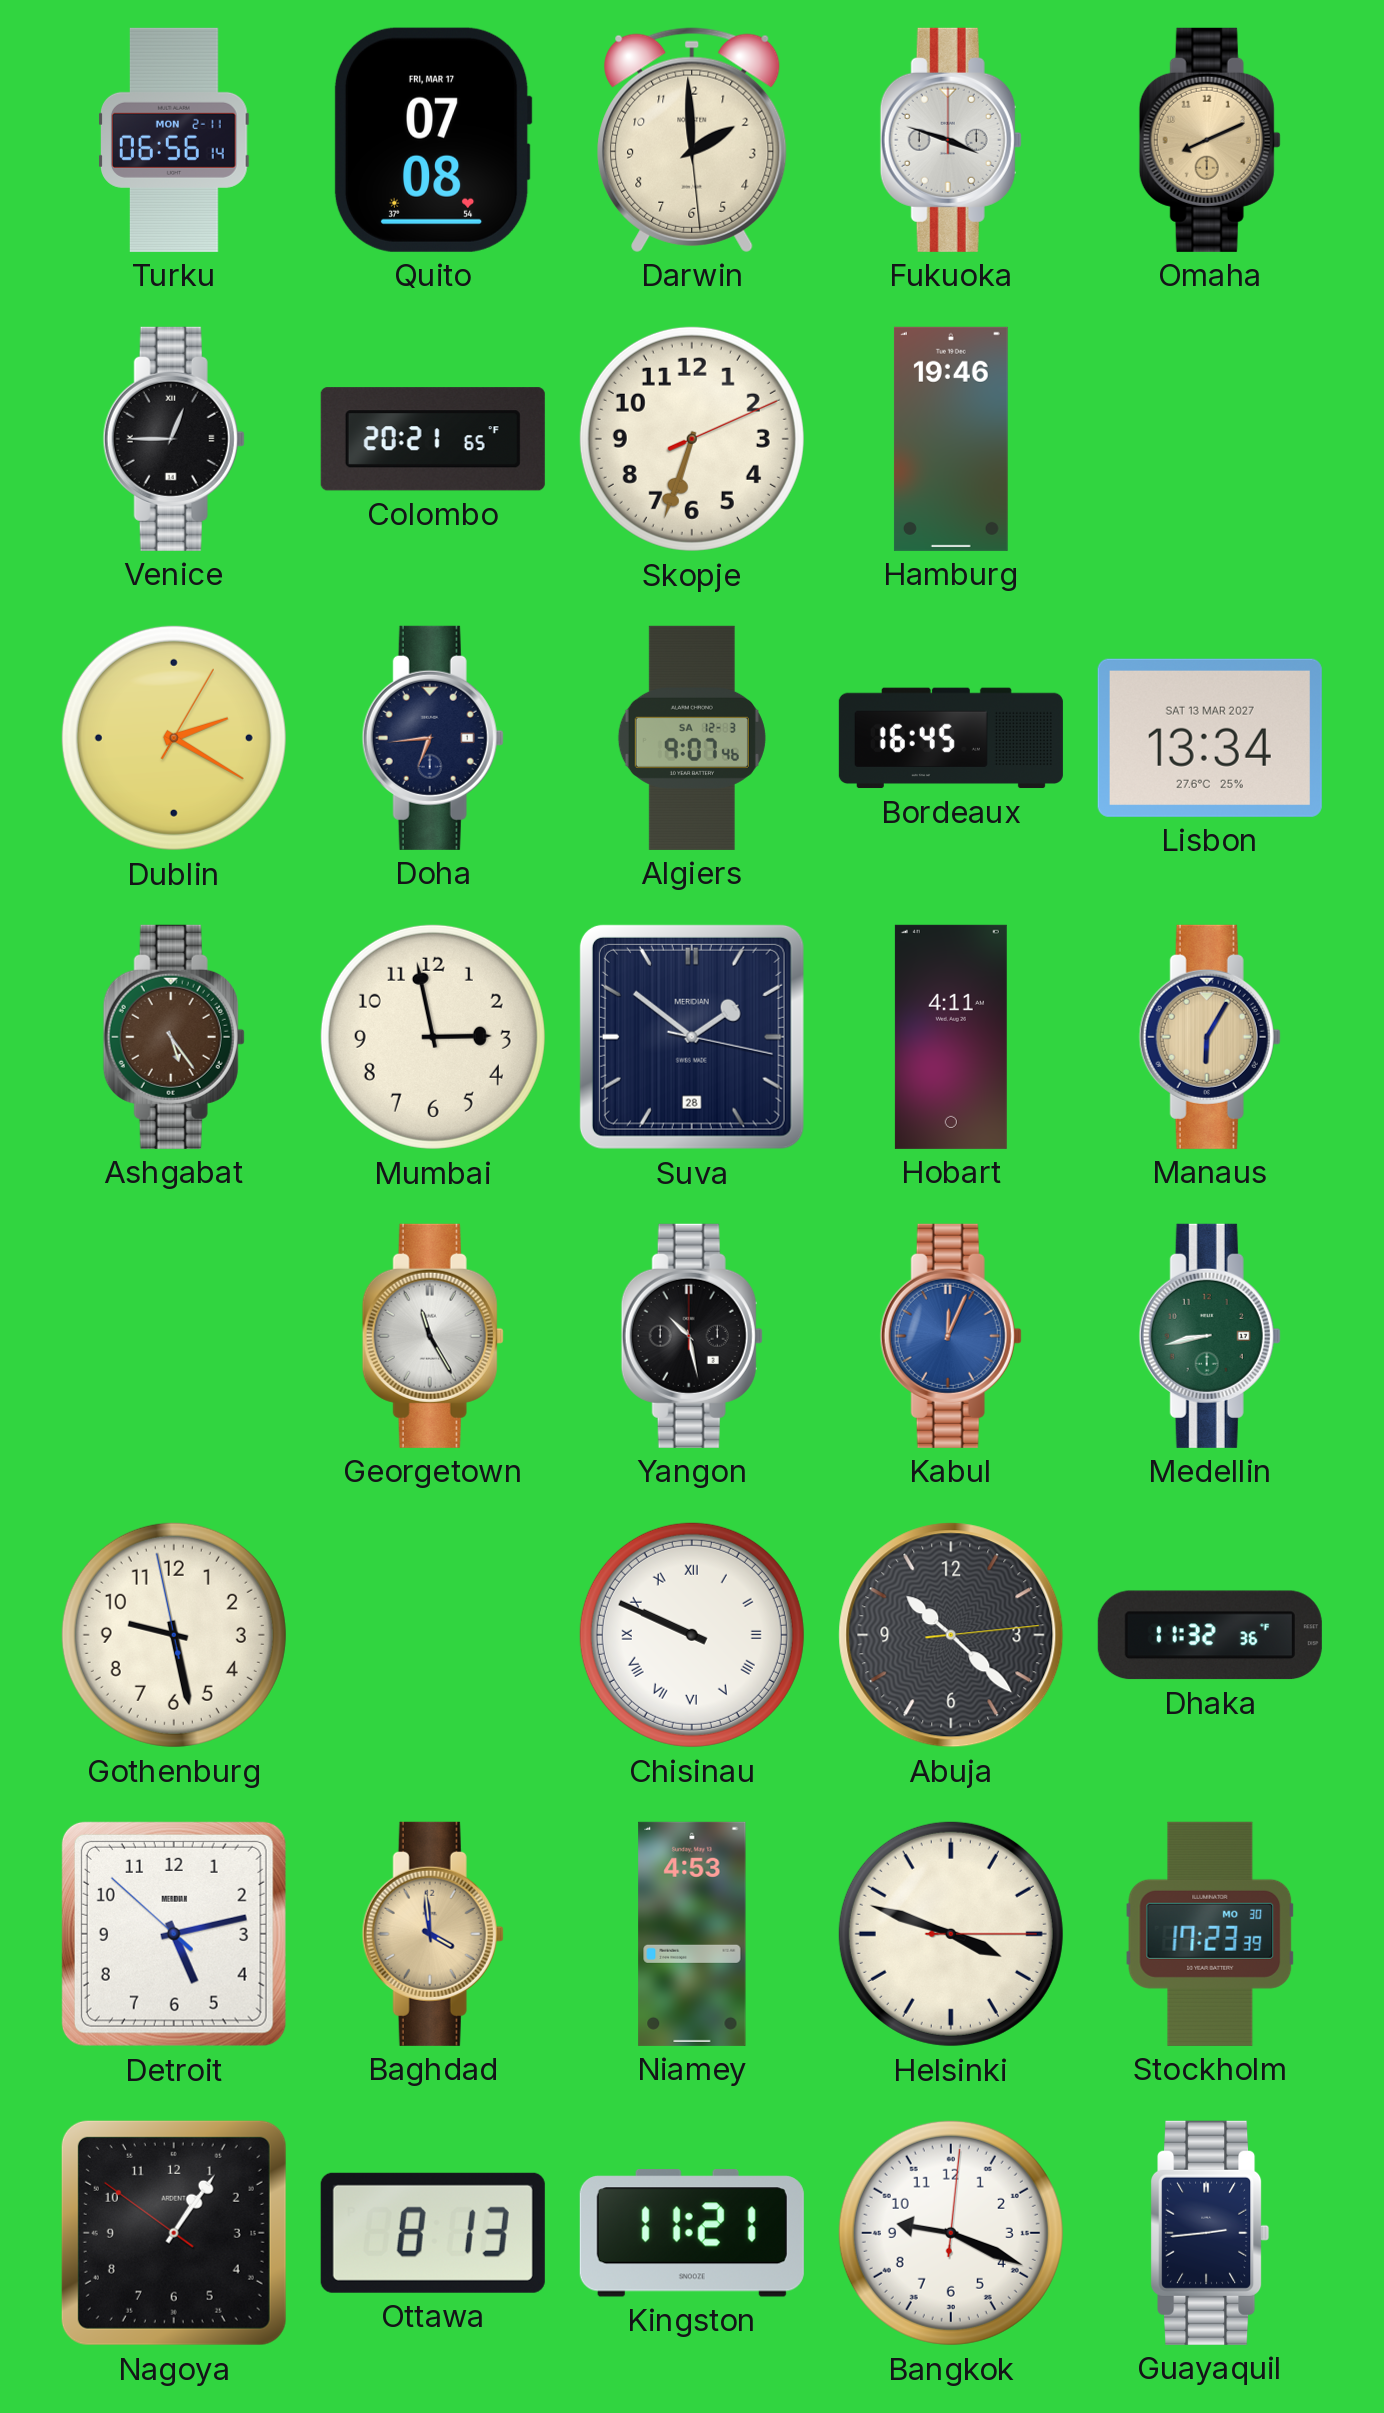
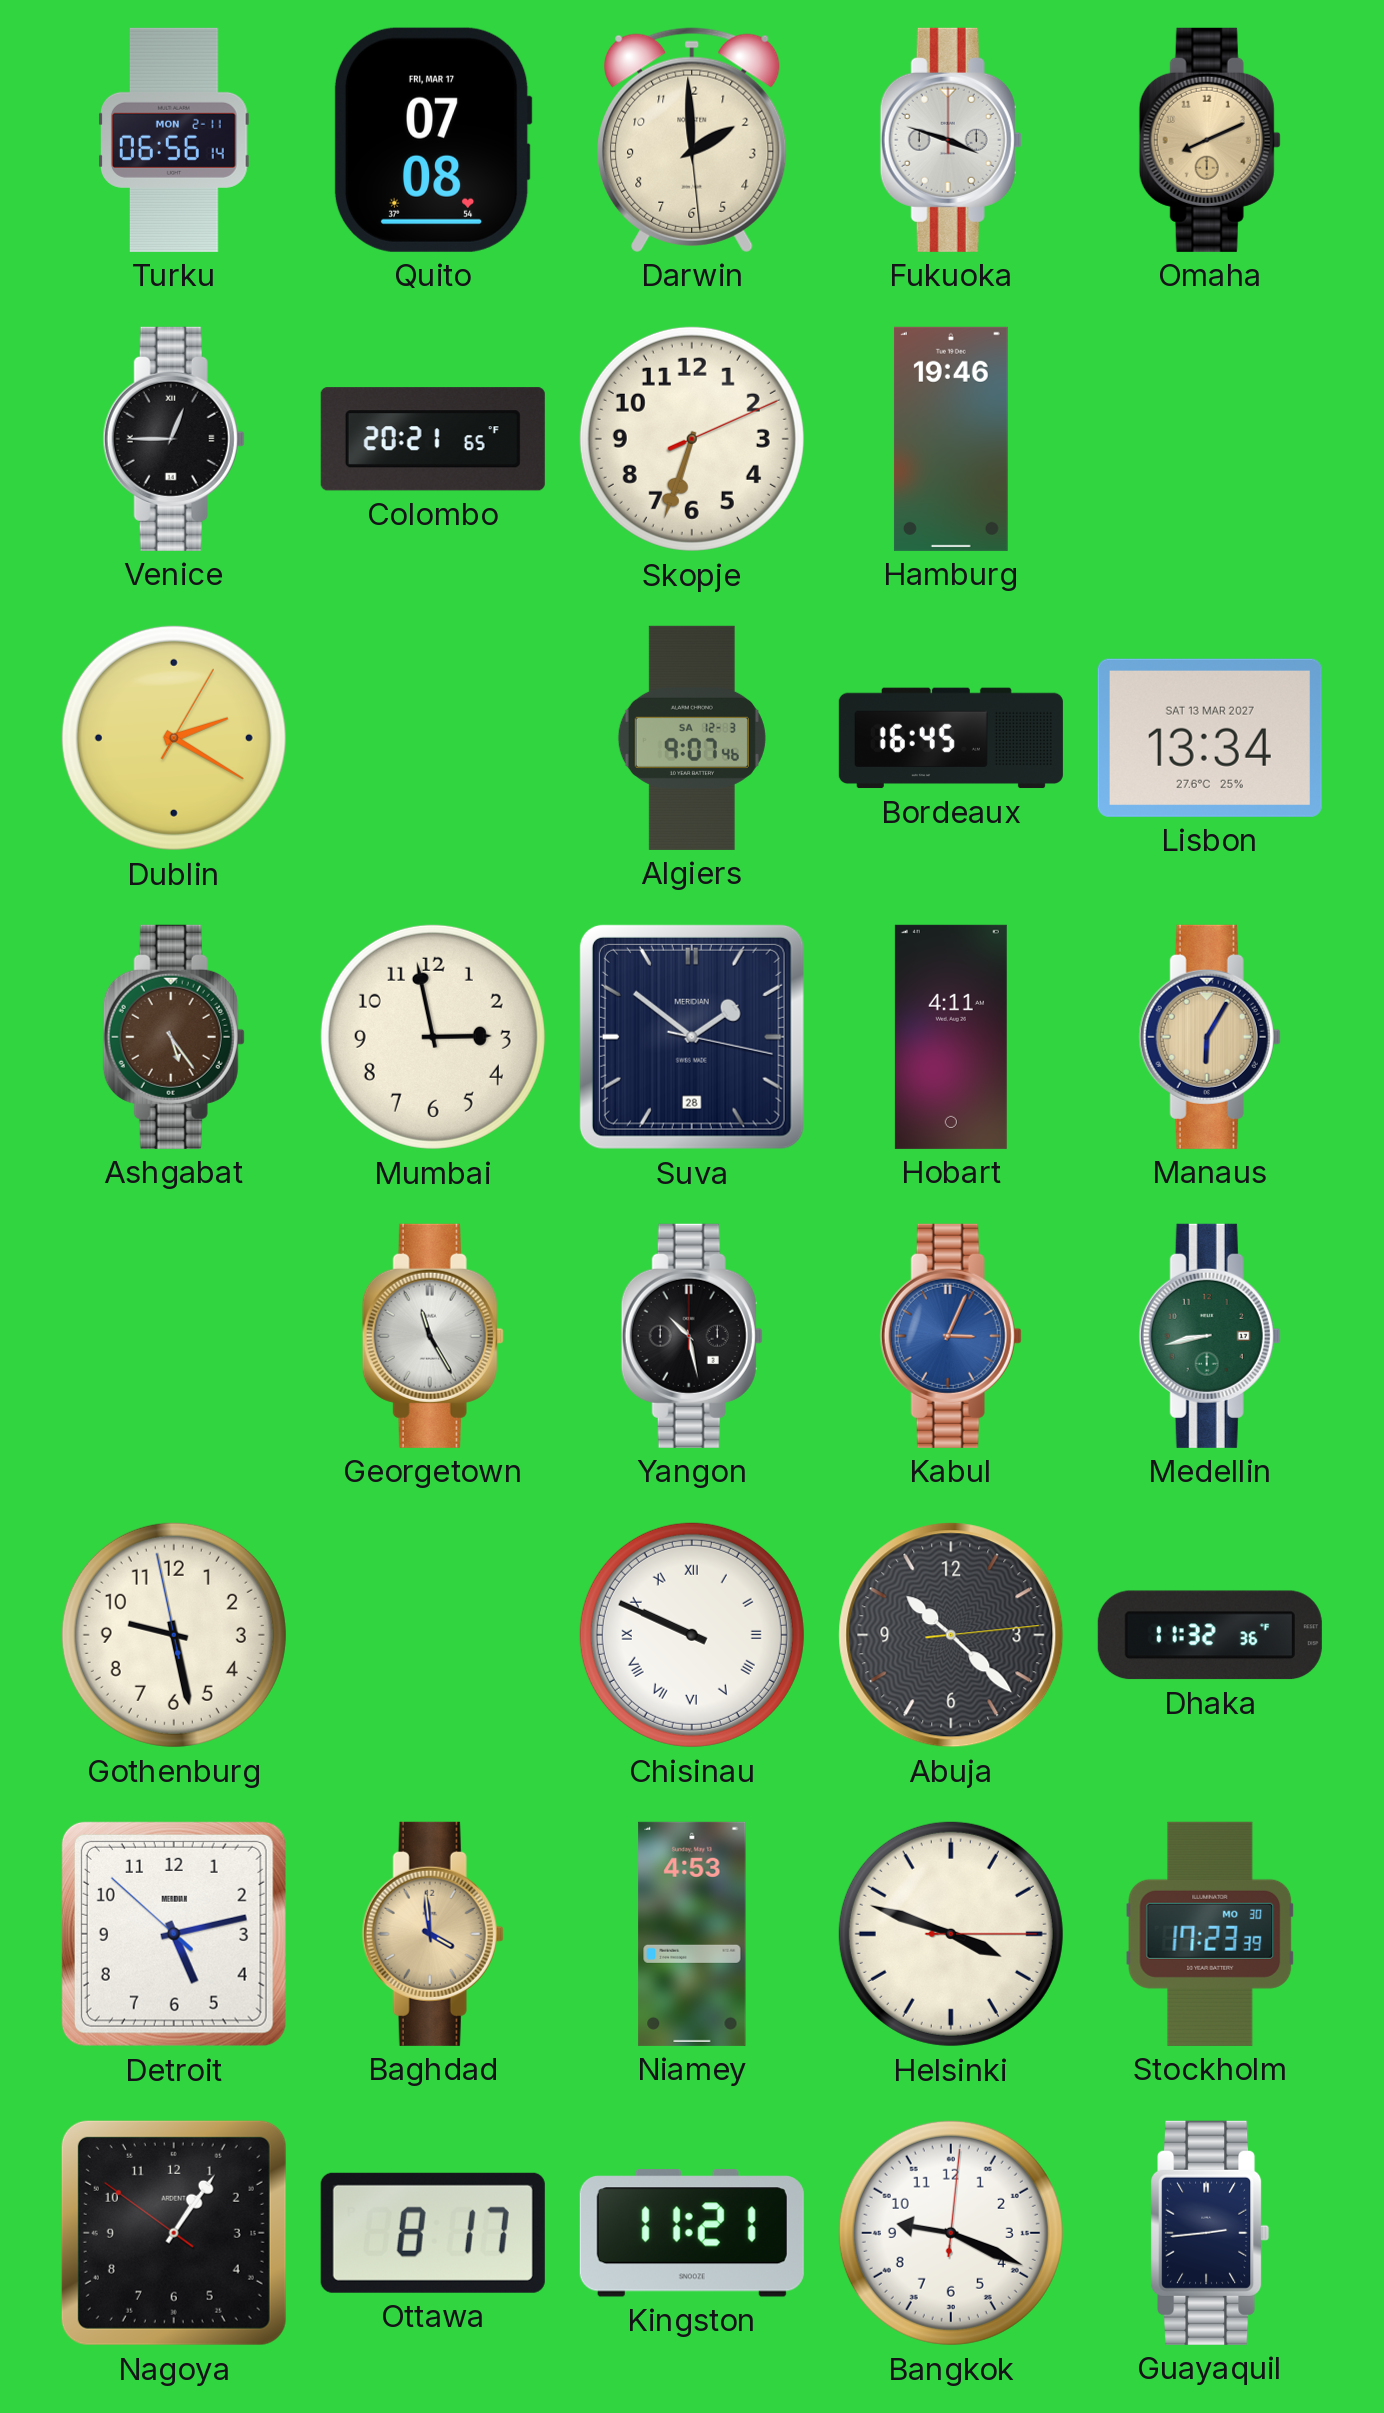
Doha: 6:44 -> none
Kabul: 12:04 -> 3:04
Ottawa: 8:13 -> 8:17
